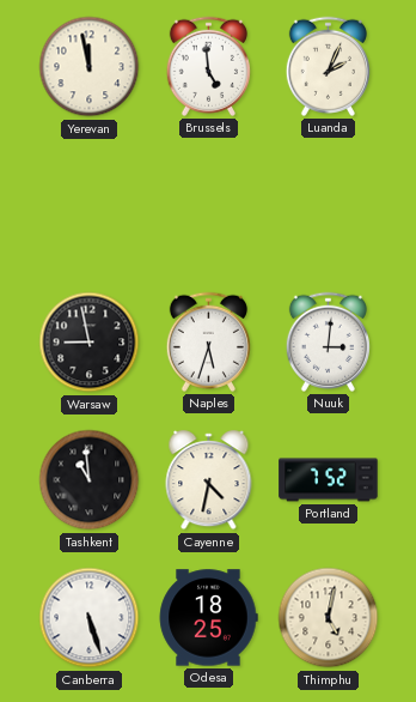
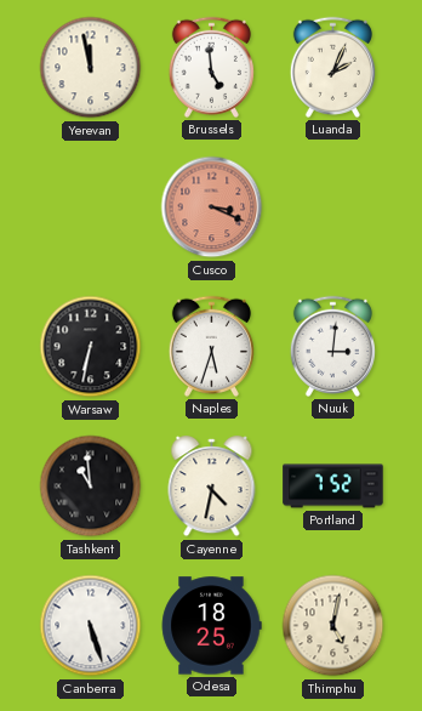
Cusco: none -> 3:19
Warsaw: 8:58 -> 6:32
